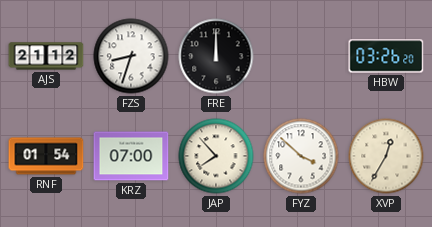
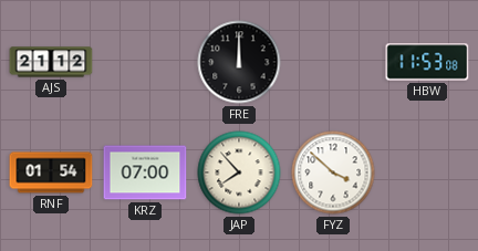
FZS: 8:33 -> none
HBW: 03:26 -> 11:53
XVP: 12:35 -> none
